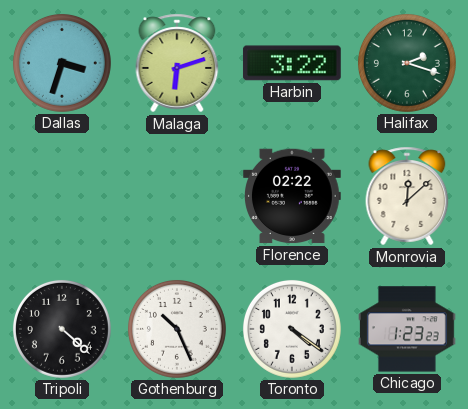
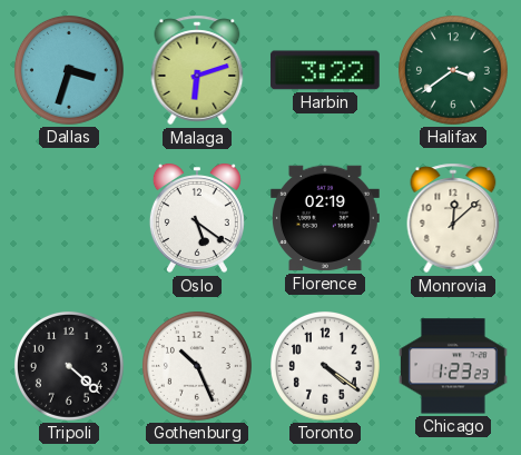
Halifax: 2:18 -> 3:39
Oslo: none -> 5:21
Florence: 02:22 -> 02:19
